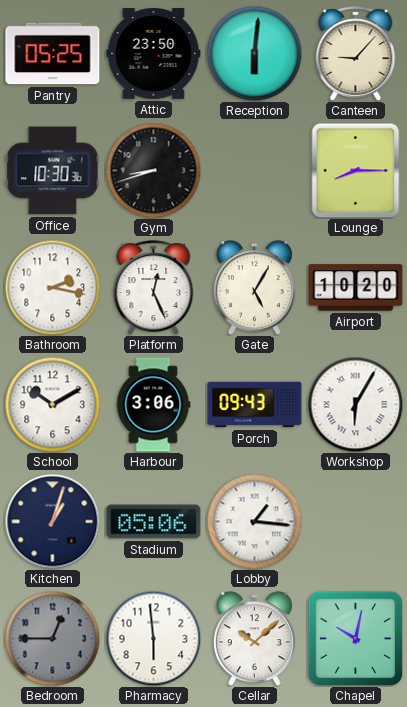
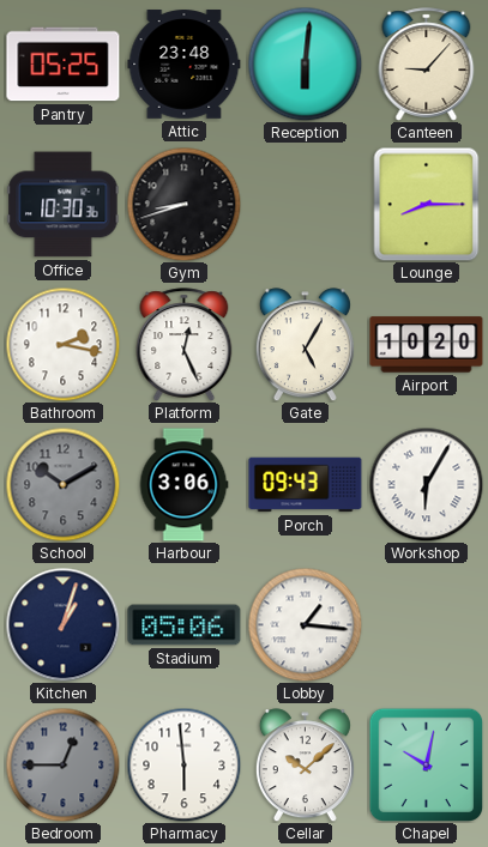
Attic: 23:50 -> 23:48
School dial: white -> grey
